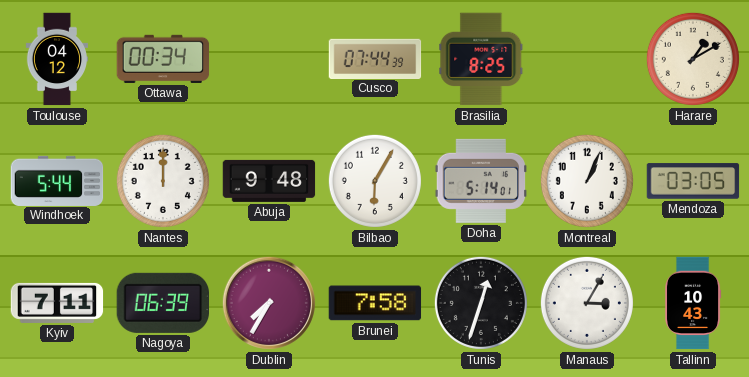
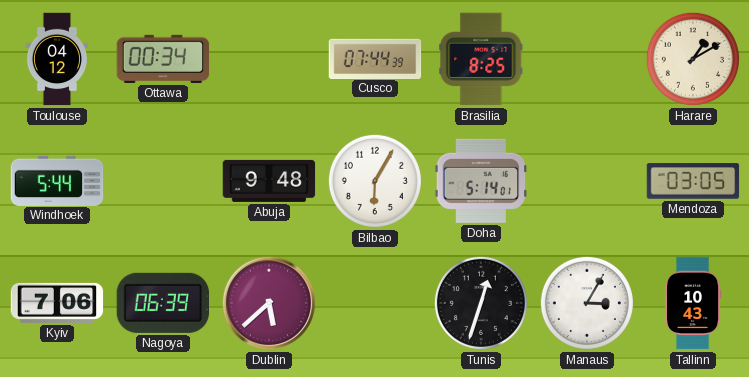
Nantes: 12:00 -> none
Montreal: 1:04 -> none
Kyiv: 7:11 -> 7:06
Dublin: 7:35 -> 5:38
Brunei: 7:58 -> none
